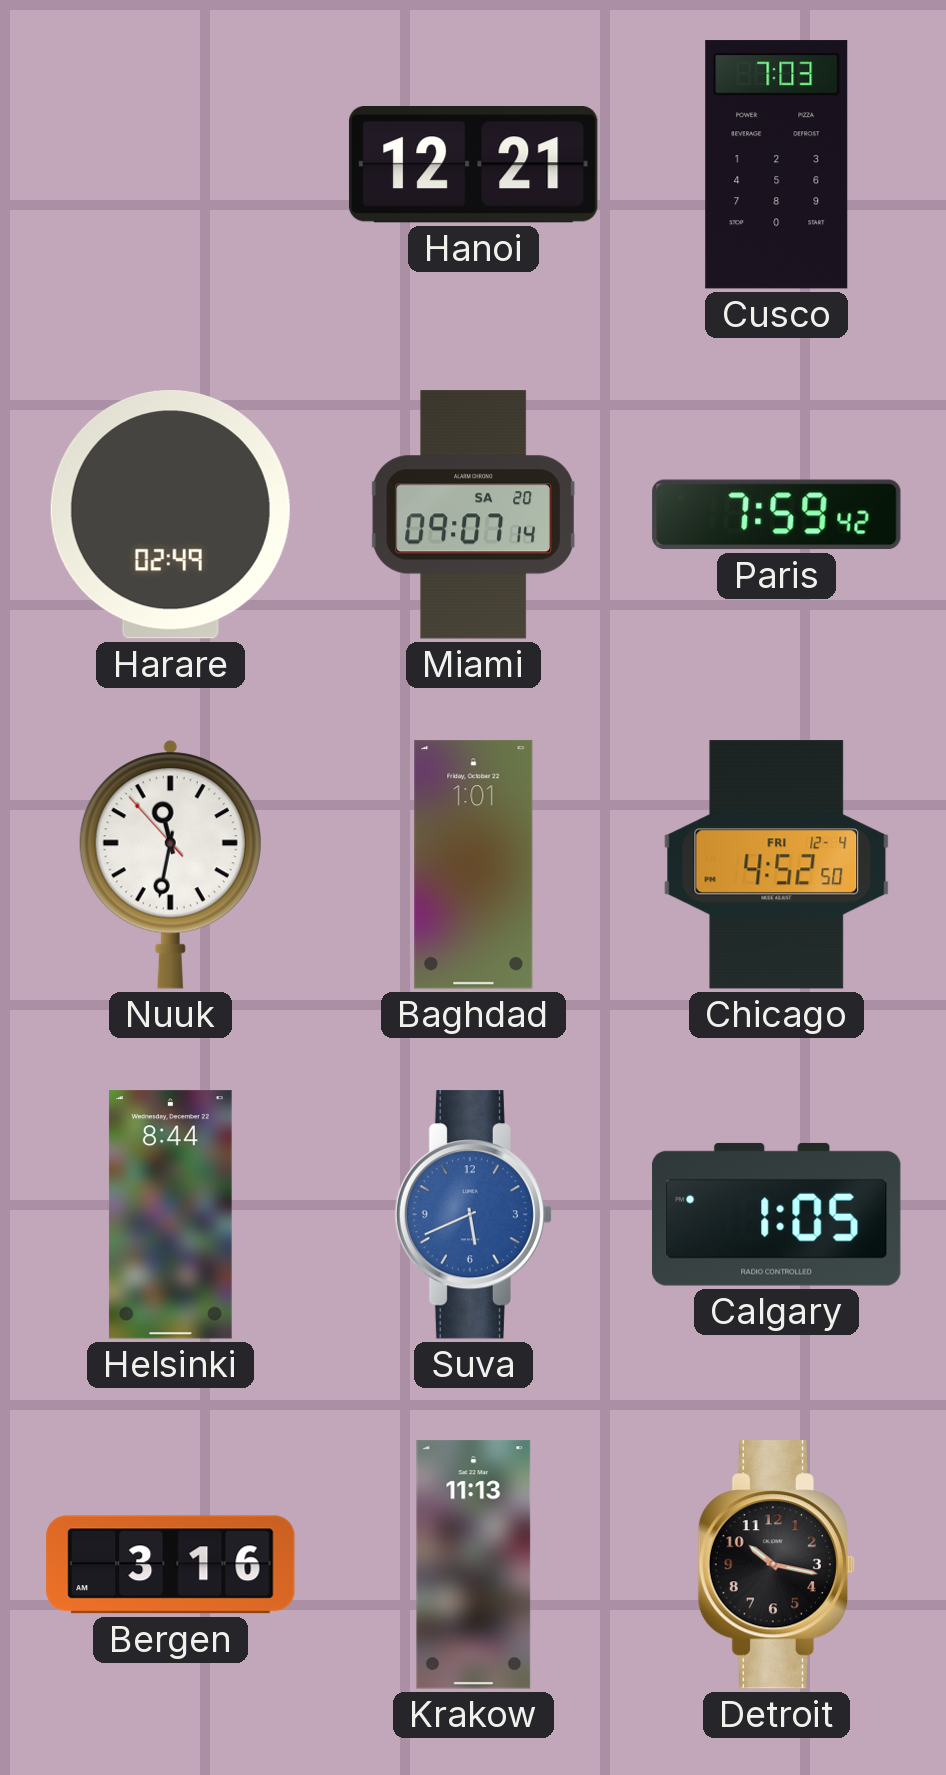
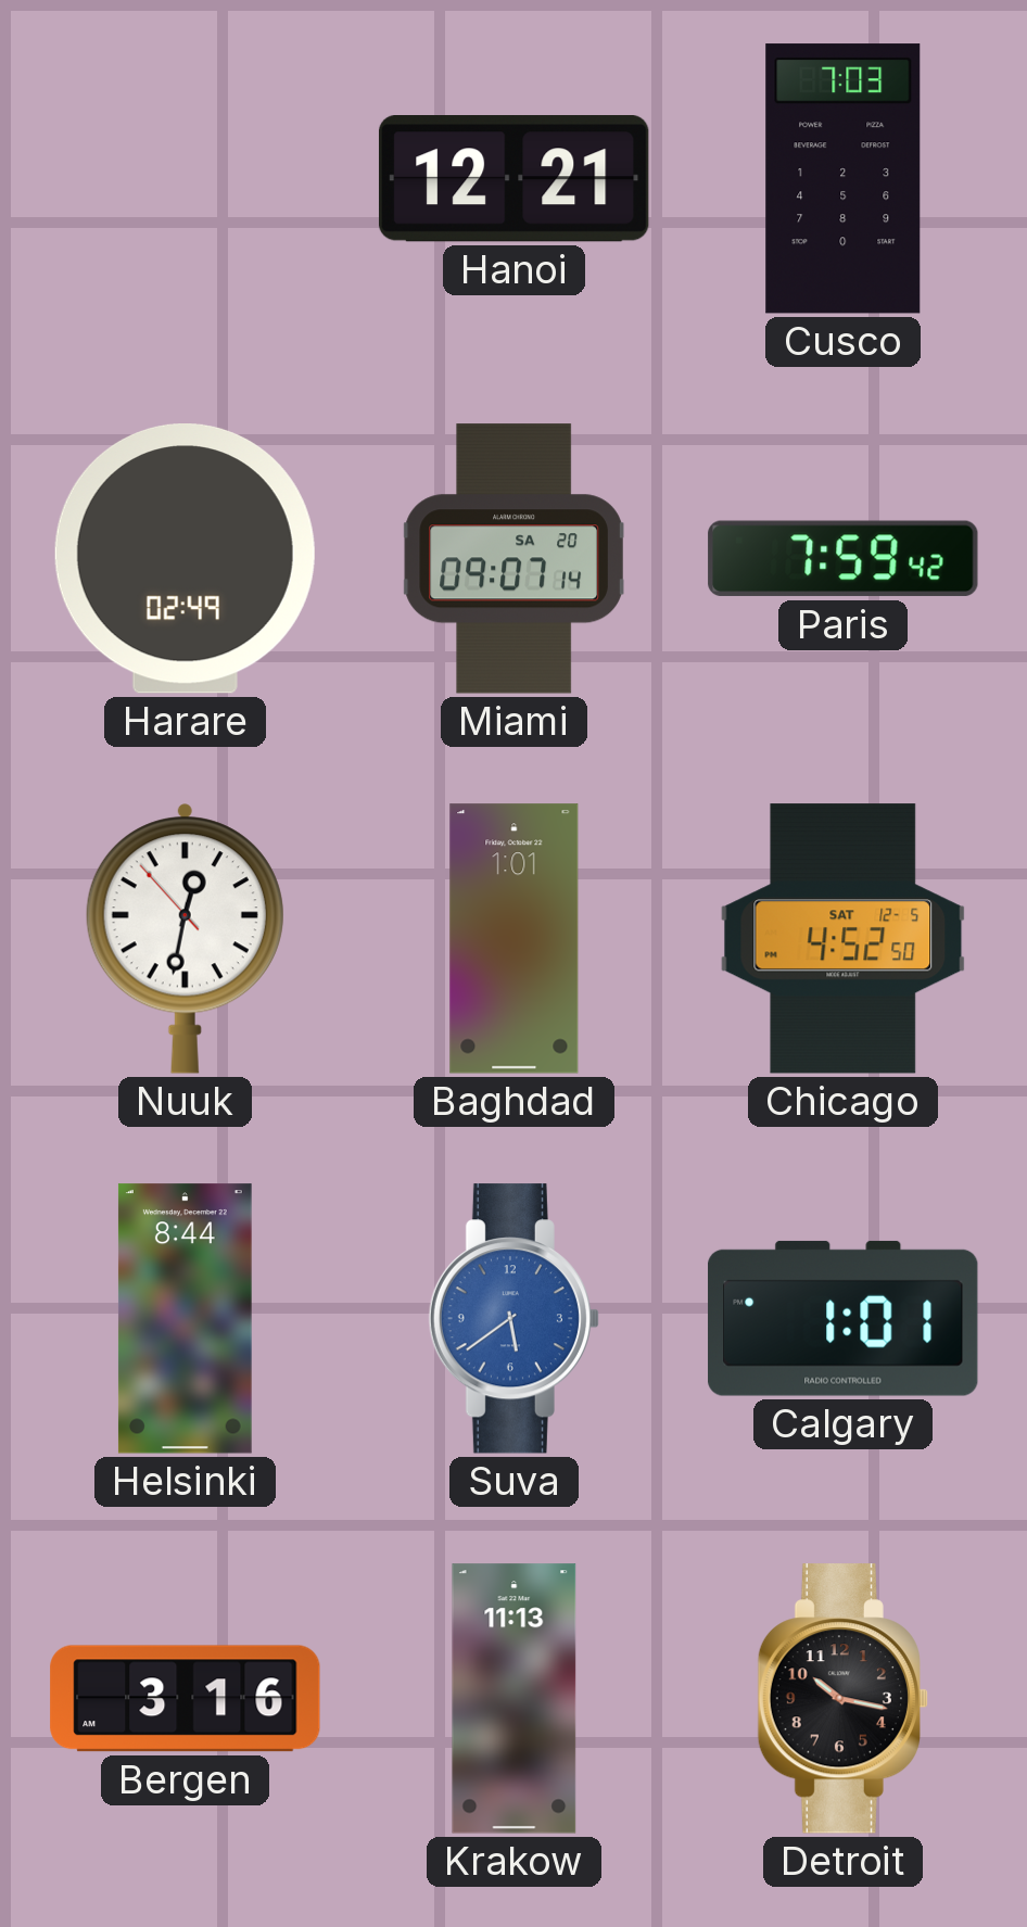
Nuuk: 11:31 -> 12:31
Chicago date: FRI 12-4 -> SAT 12-5
Suva: 5:41 -> 5:39
Calgary: 1:05 -> 1:01
